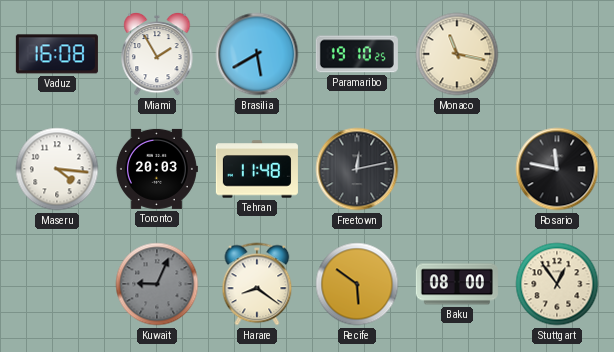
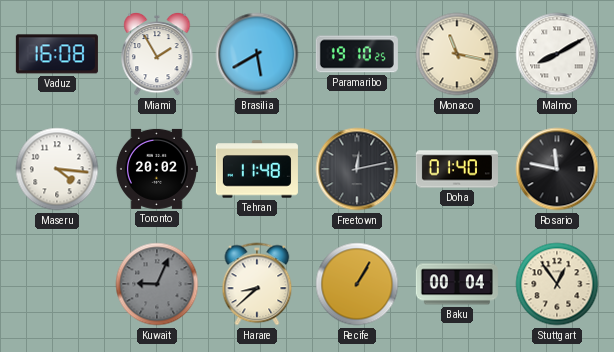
Malmo: none -> 8:10
Toronto: 20:03 -> 20:02
Doha: none -> 01:40
Harare: 8:21 -> 8:38
Recife: 5:51 -> 1:05
Baku: 08:00 -> 00:04
